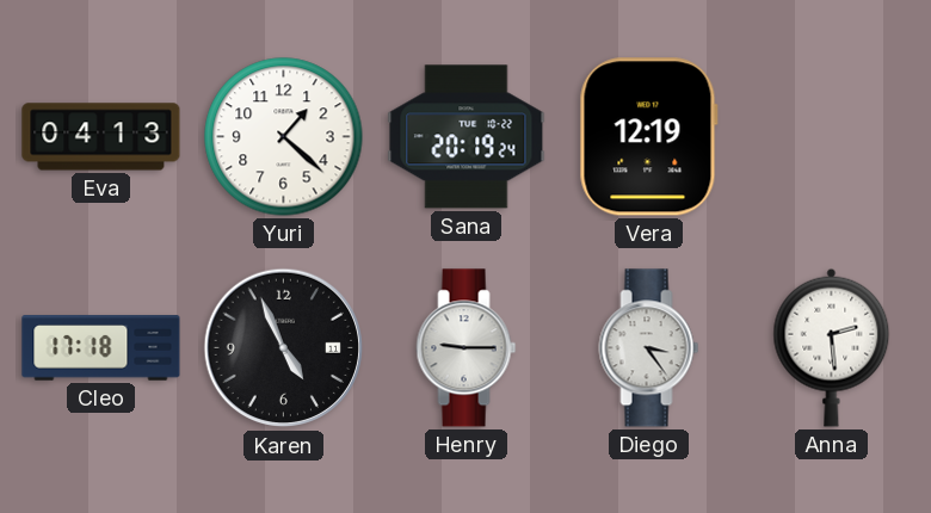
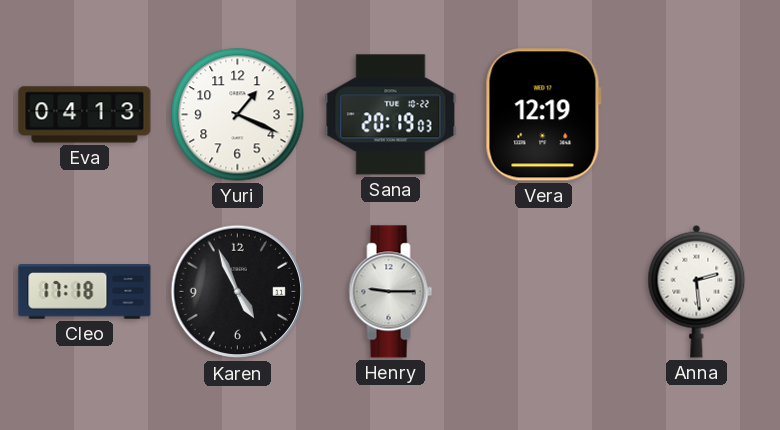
Yuri: 1:22 -> 1:19
Sana: 20:19:24 -> 20:19:03
Diego: 3:24 -> none
